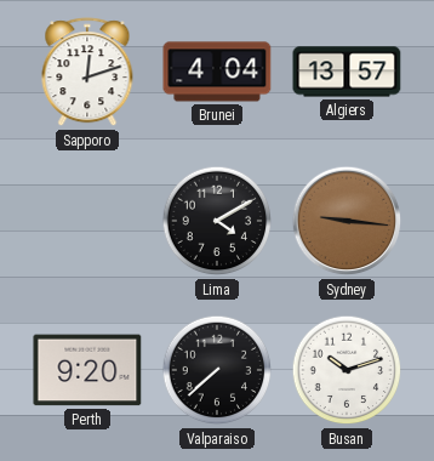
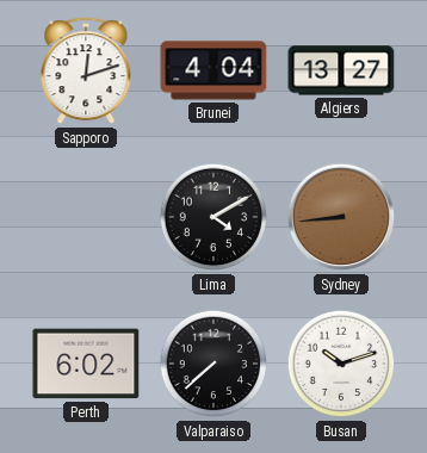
Algiers: 13:57 -> 13:27
Sydney: 9:16 -> 8:44
Perth: 9:20 -> 6:02
